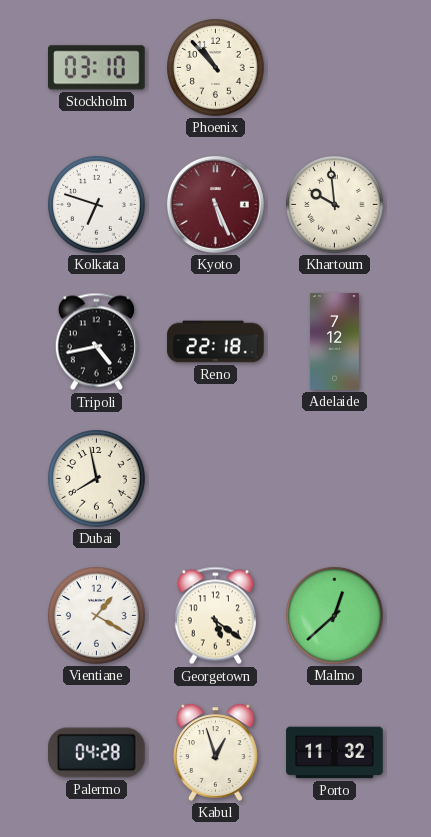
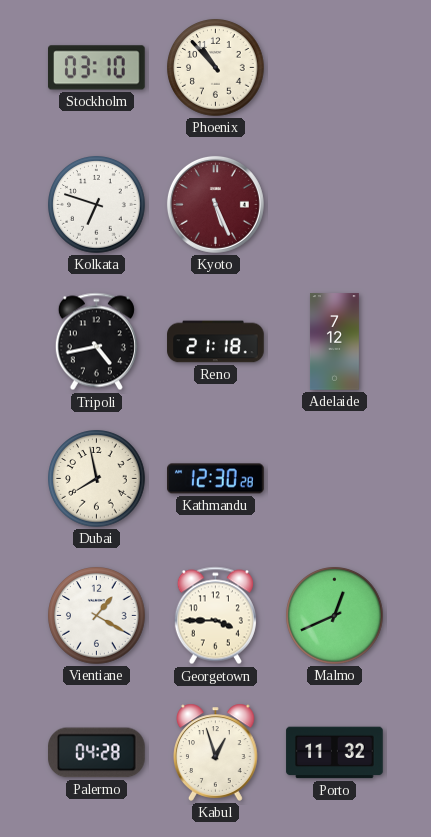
Khartoum: 9:59 -> none
Reno: 22:18 -> 21:18
Kathmandu: none -> 12:30
Georgetown: 5:21 -> 3:45
Malmo: 12:38 -> 12:41
